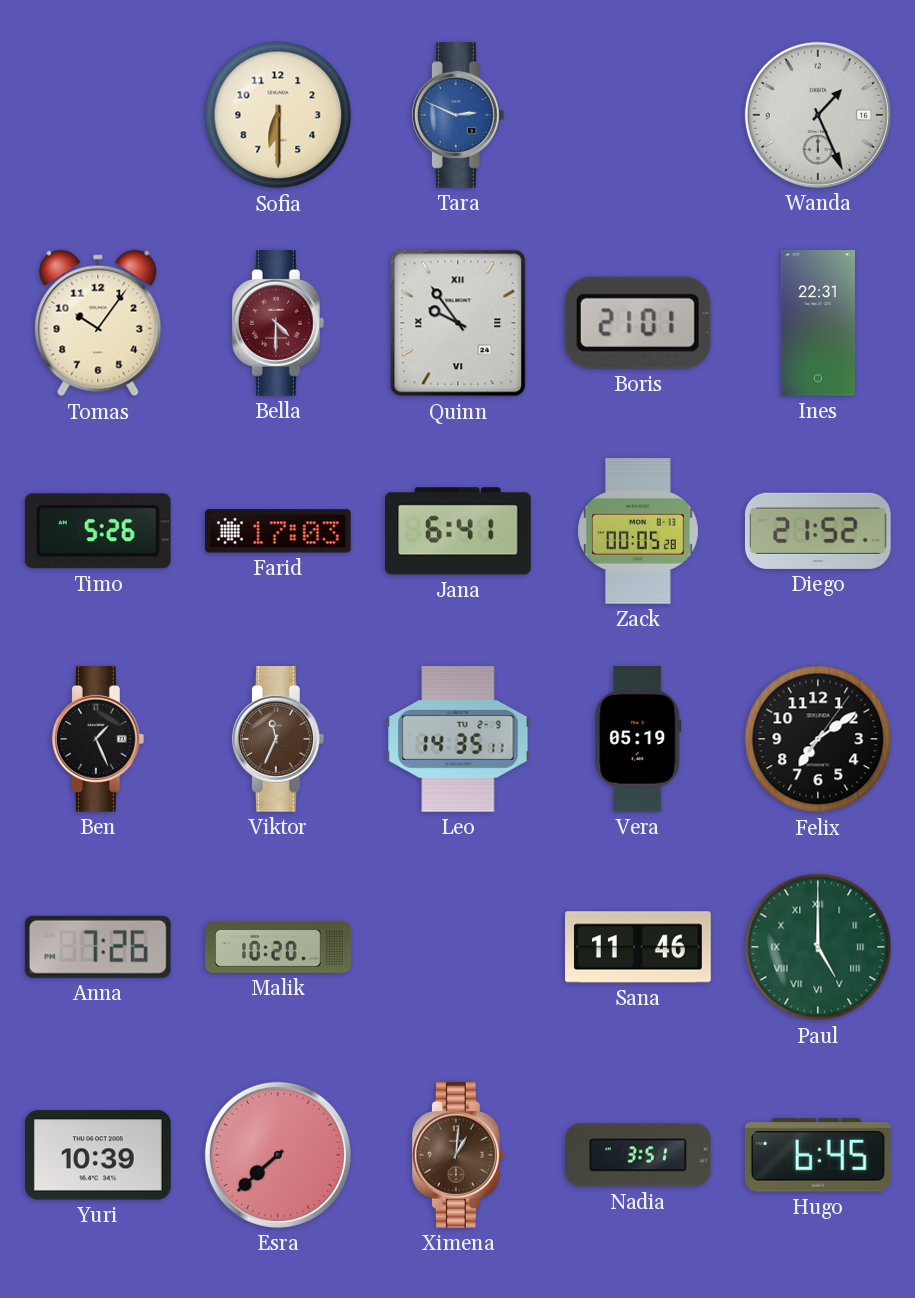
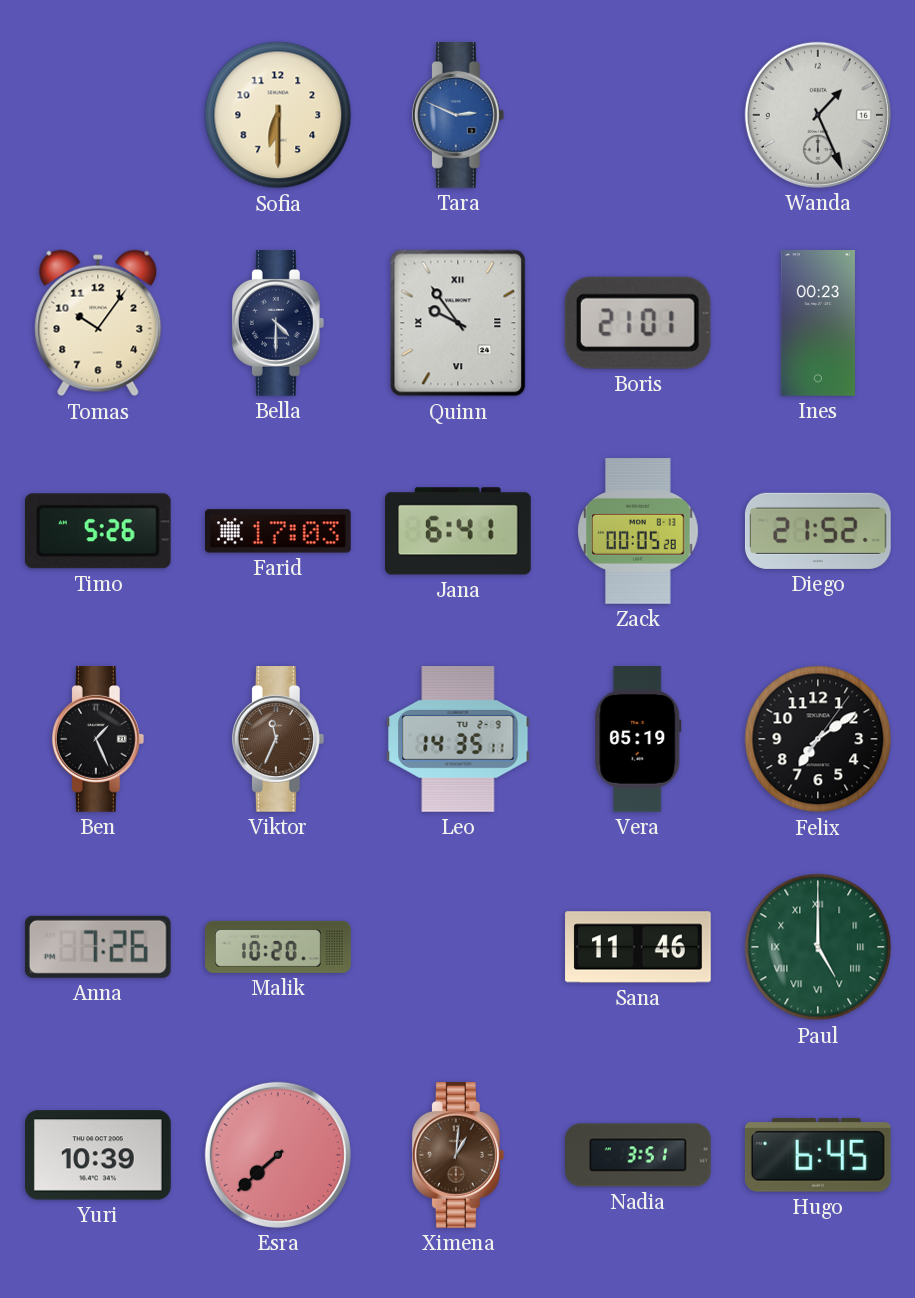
Bella dial: burgundy -> navy
Ines: 22:31 -> 00:23
